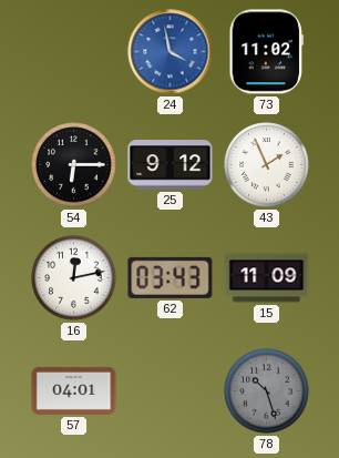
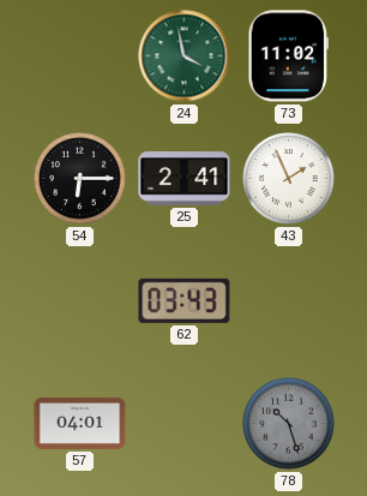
24 dial: blue -> green
25: 9:12 -> 2:41
16: 12:13 -> none
15: 11:09 -> none
